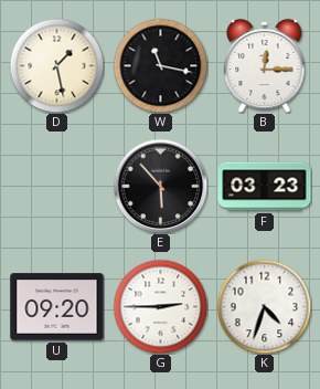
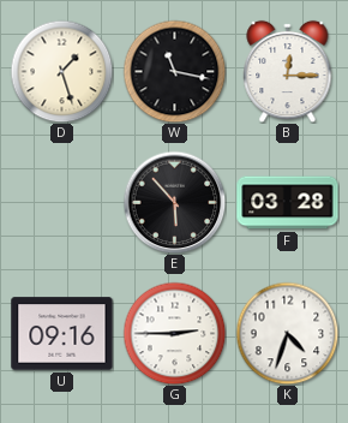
D: 1:28 -> 1:27
F: 03:23 -> 03:28
U: 09:20 -> 09:16
